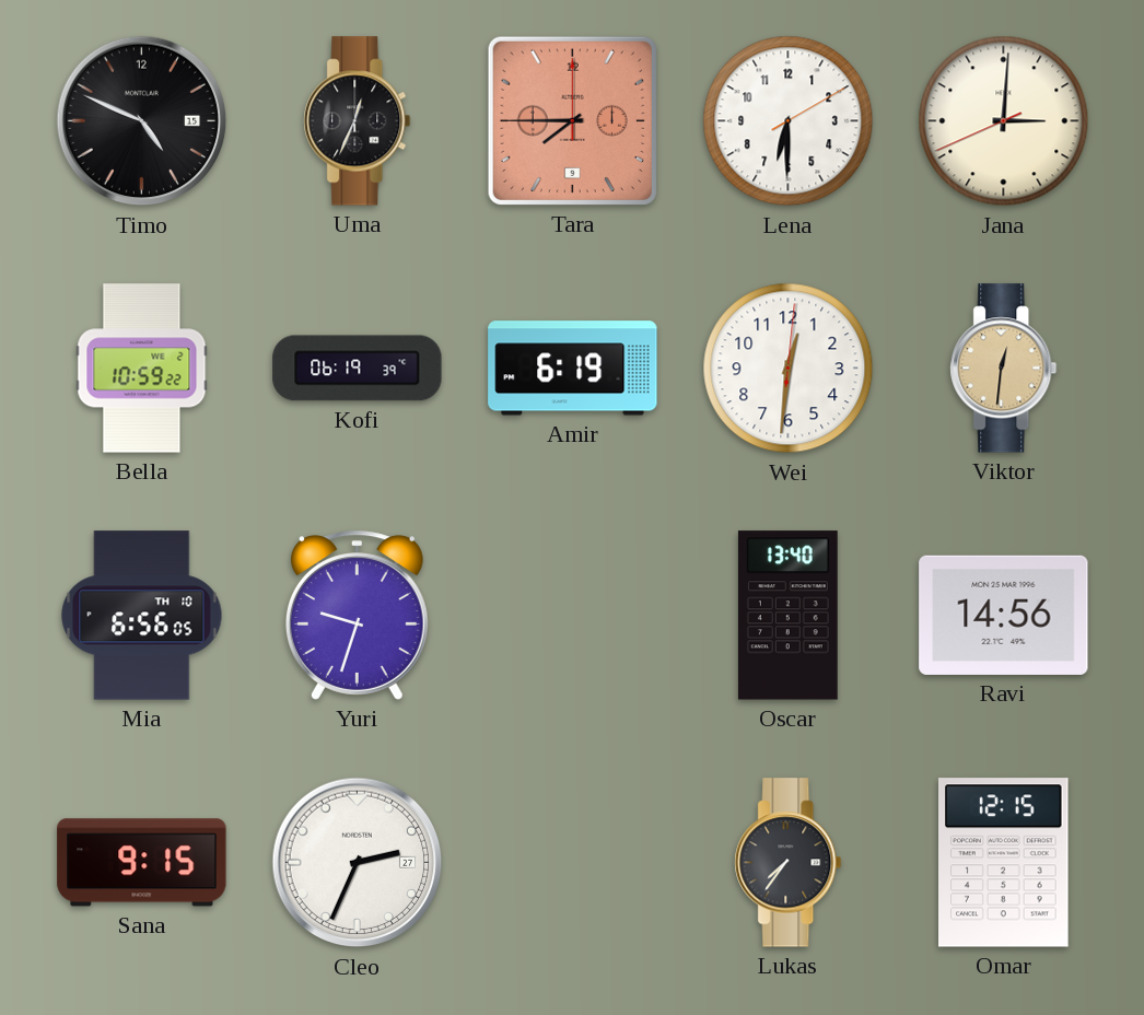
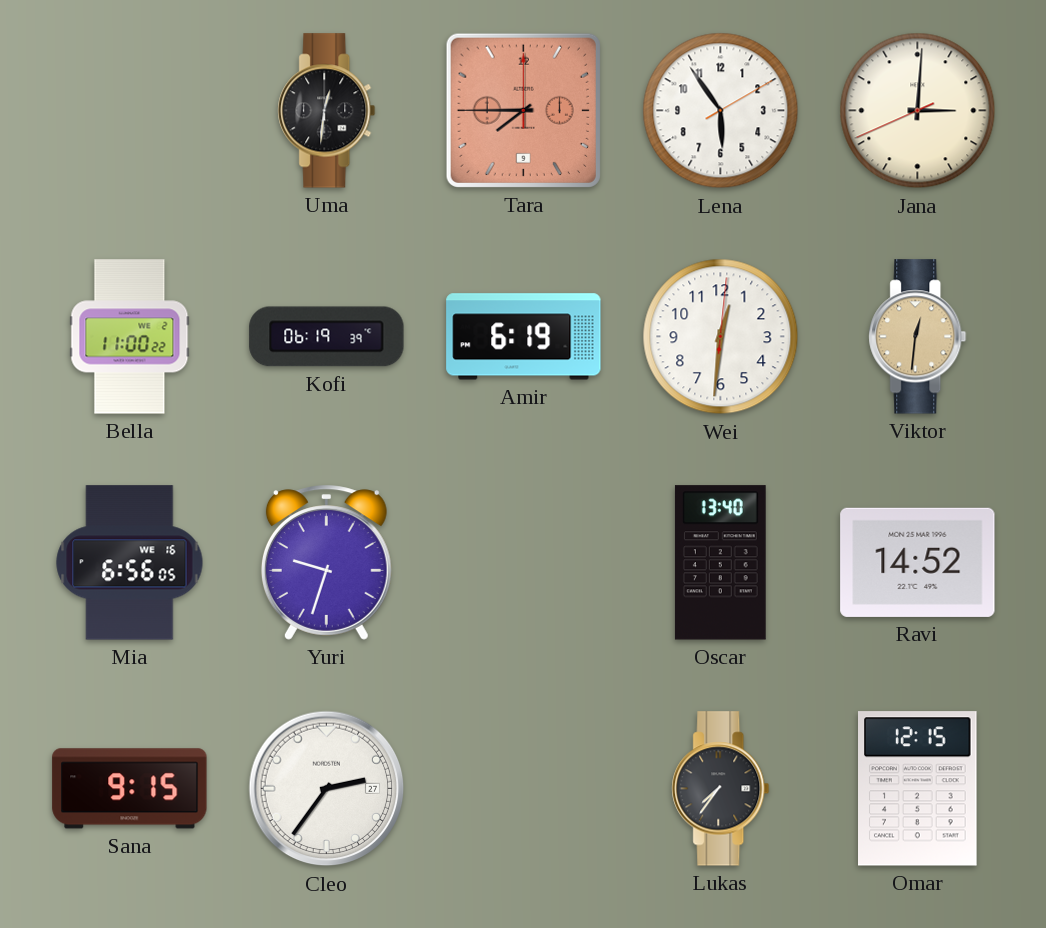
Timo: 4:49 -> none
Uma: 12:34 -> 12:31
Lena: 6:30 -> 5:54
Bella: 10:59 -> 11:00
Mia date: TH 10 -> WE 16
Ravi: 14:56 -> 14:52
Cleo: 2:34 -> 2:36
